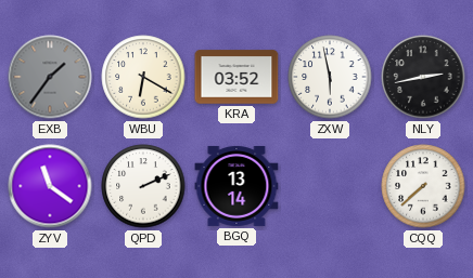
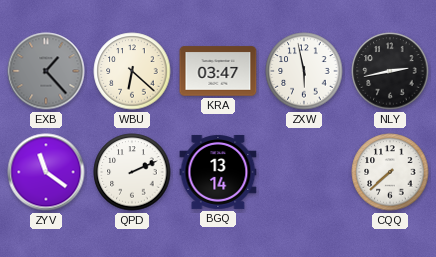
EXB: 1:36 -> 1:23
WBU: 6:20 -> 6:22
KRA: 03:52 -> 03:47
